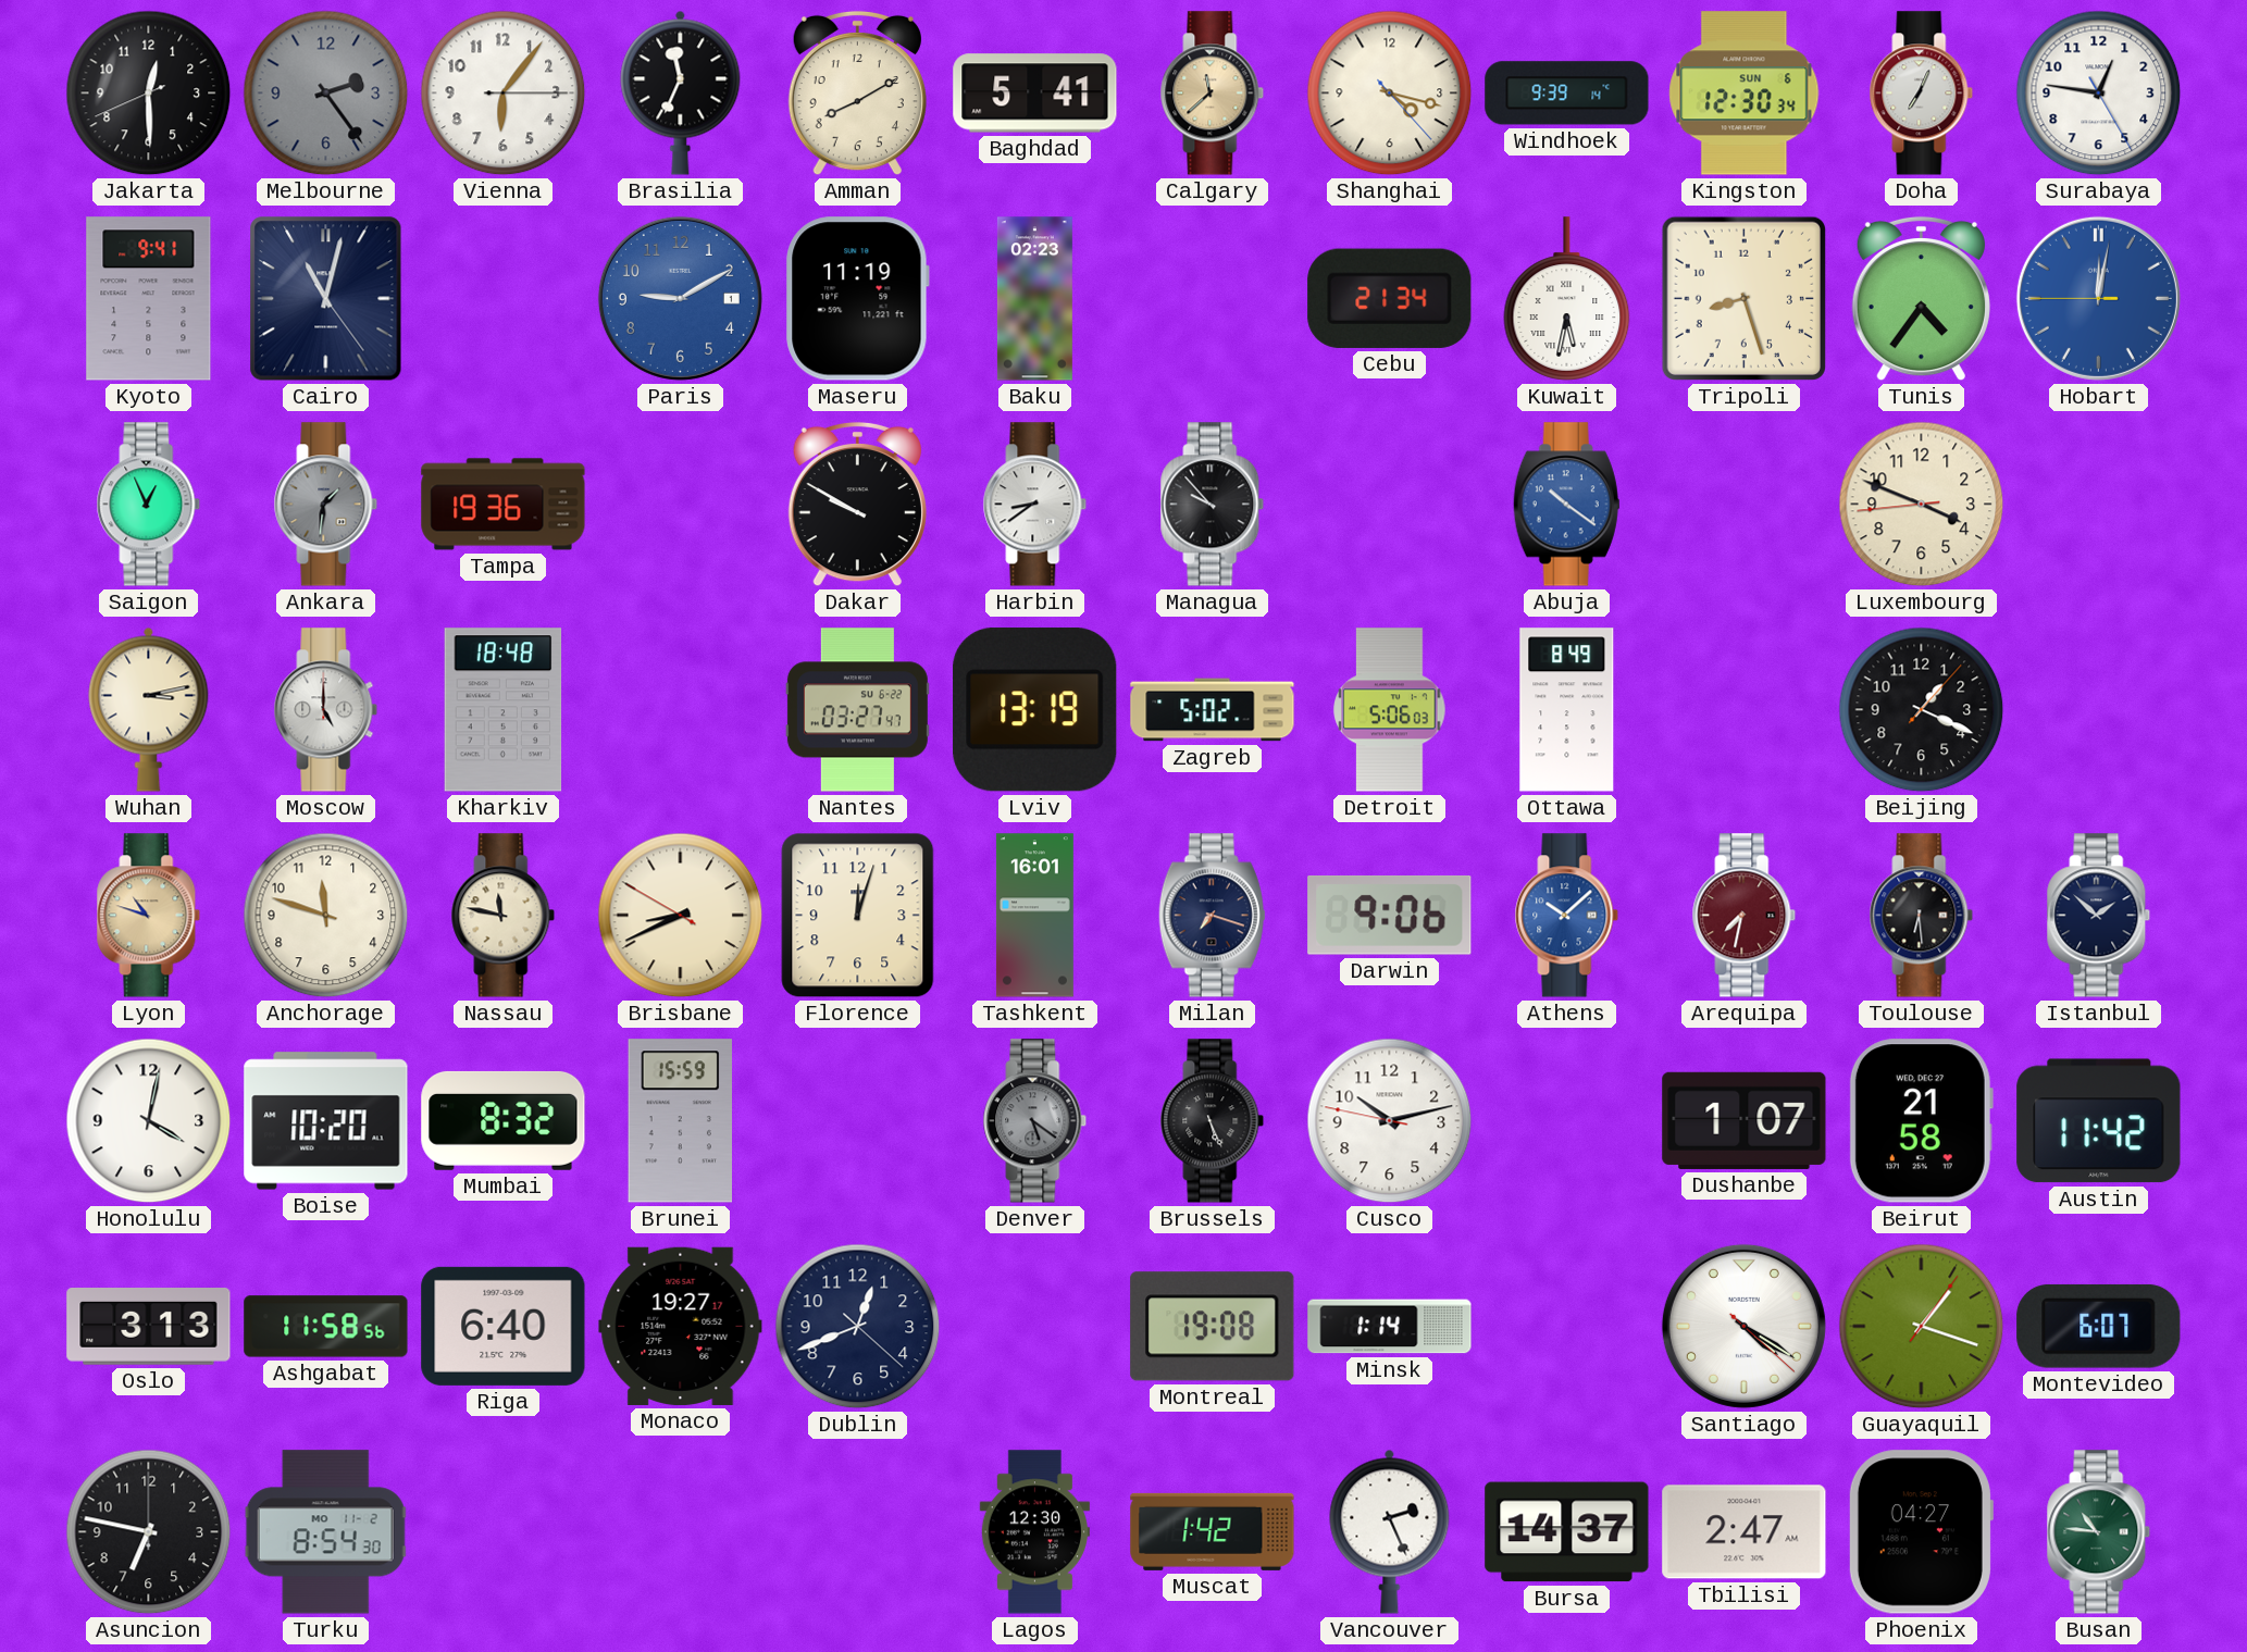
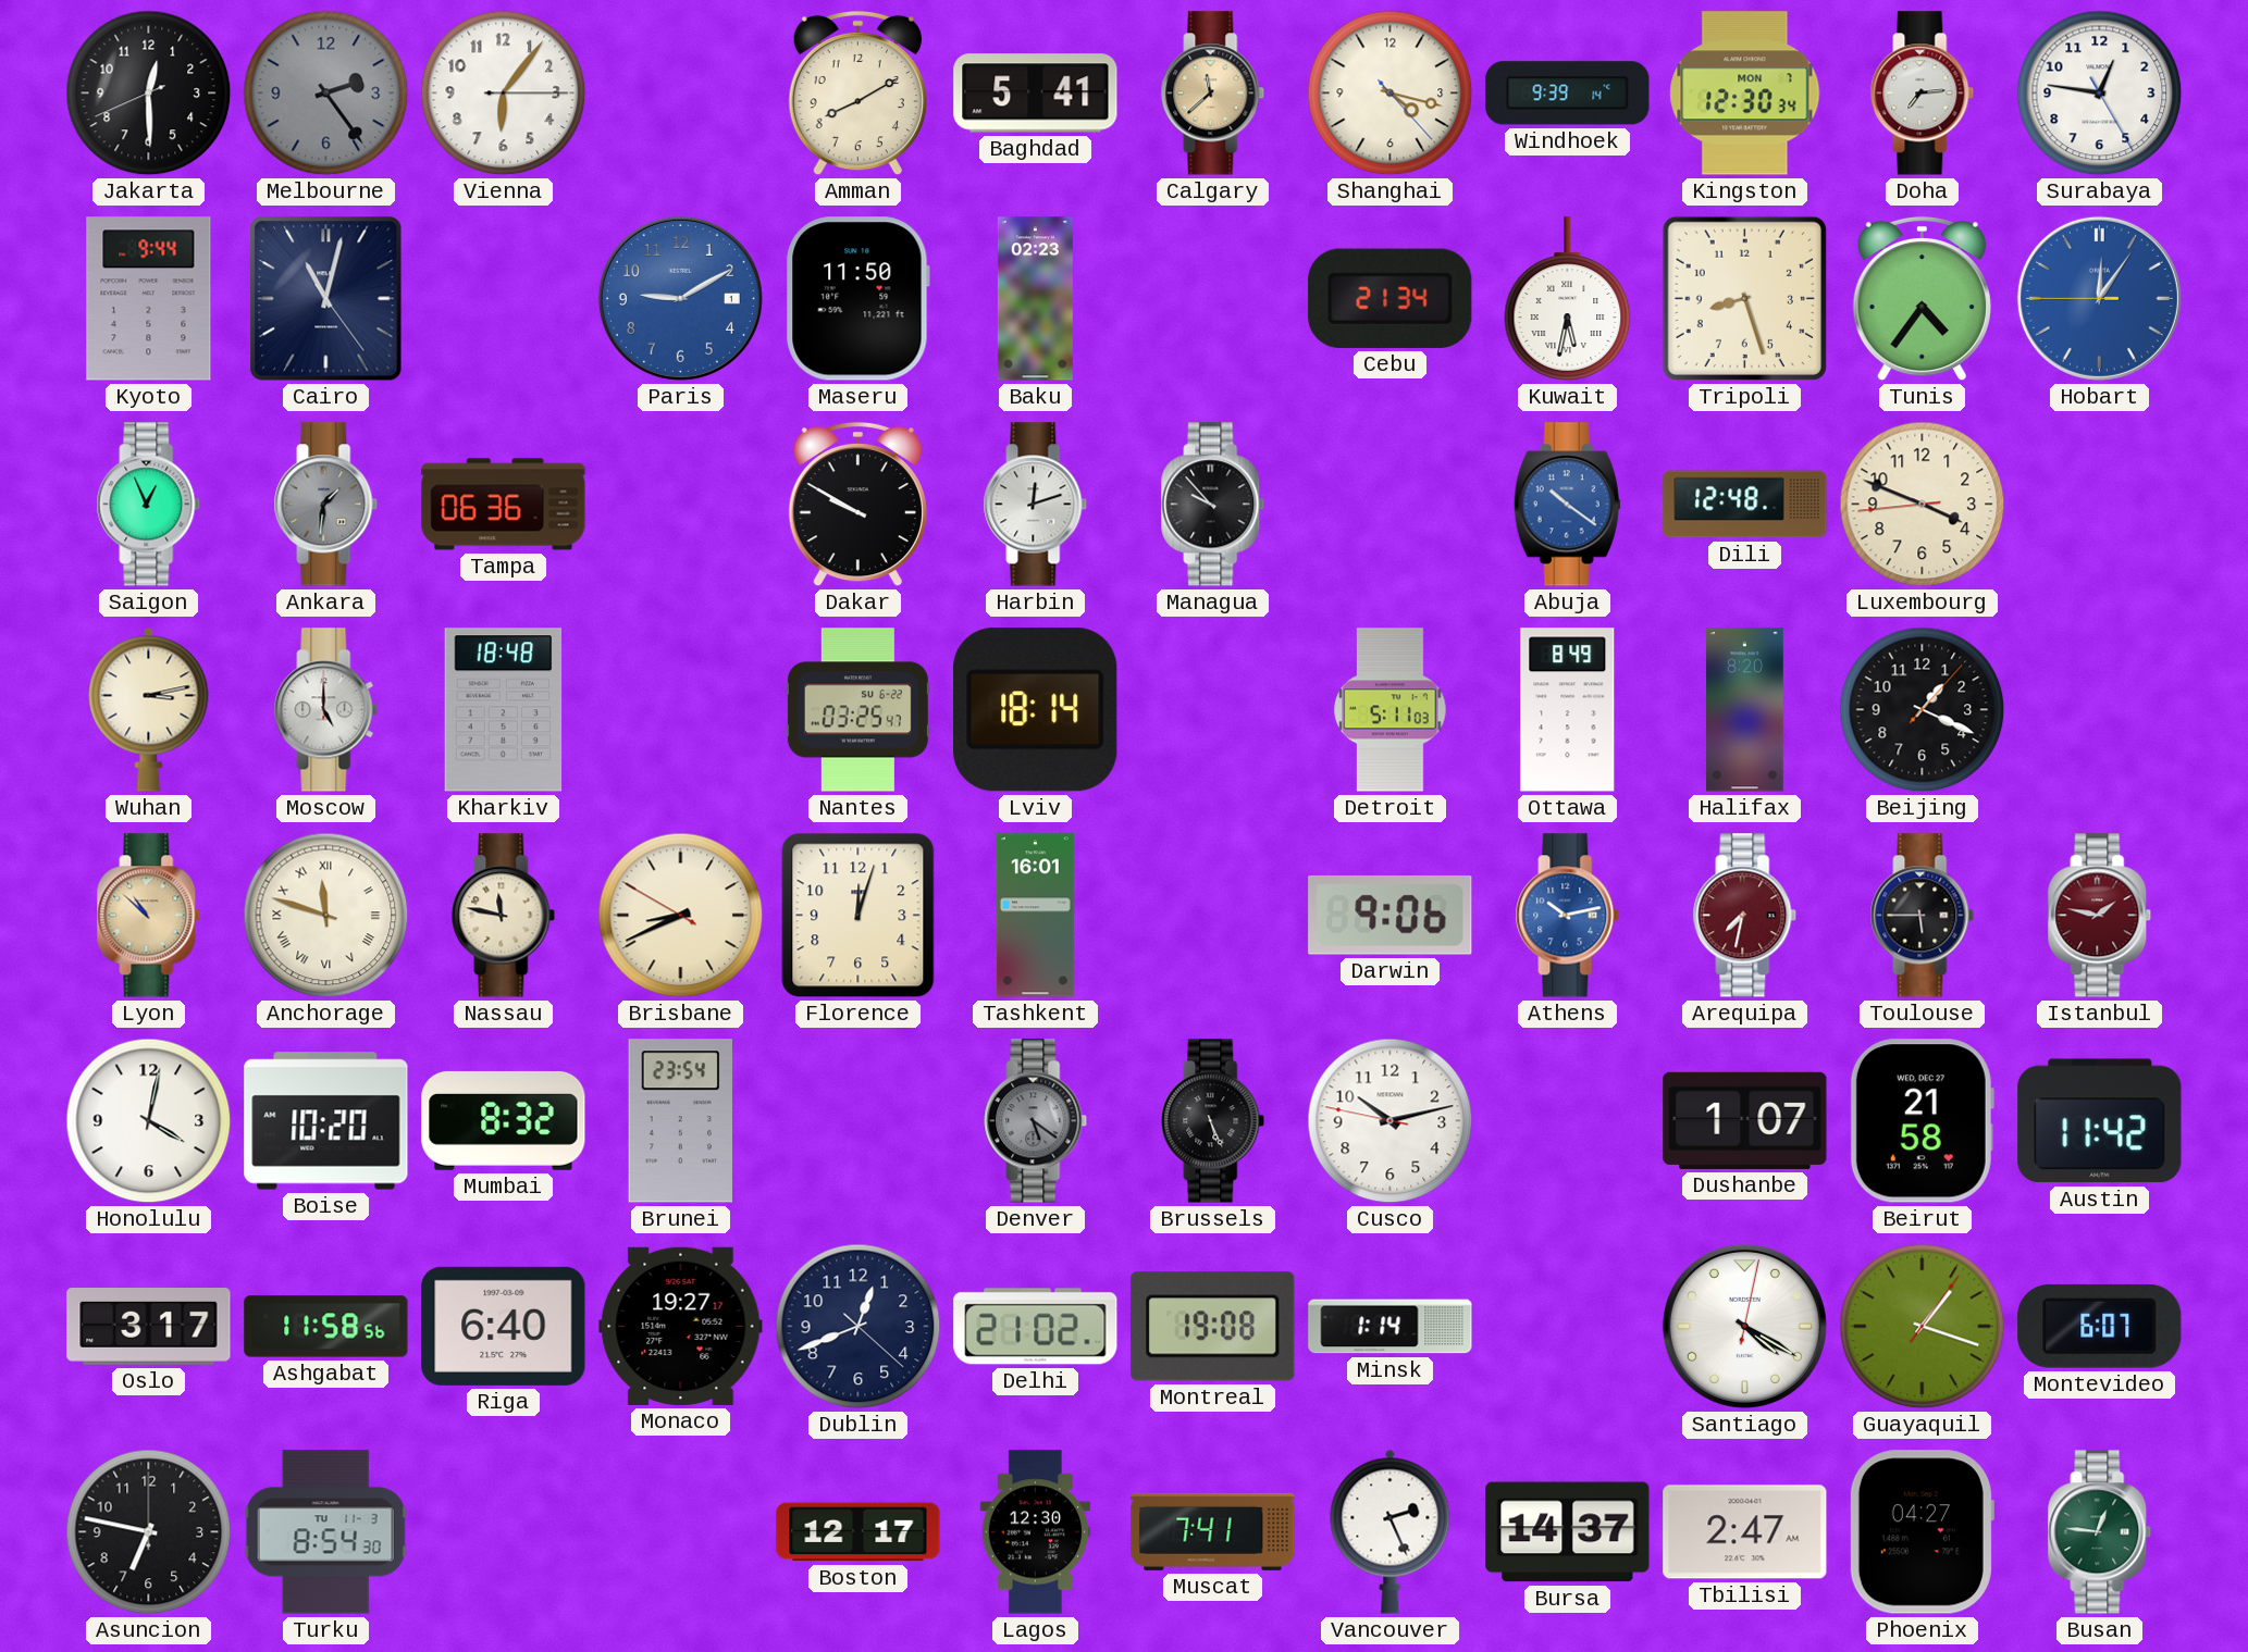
Brasilia: 11:34 -> none
Kingston date: SUN 6 -> MON 7
Doha: 7:04 -> 7:14
Kyoto: 9:41 -> 9:44
Maseru: 11:19 -> 11:50
Hobart: 12:01 -> 12:05
Tampa: 19:36 -> 06:36
Harbin: 8:39 -> 12:12
Dili: none -> 12:48
Nantes: 03:27 -> 03:25
Lviv: 13:19 -> 18:14
Zagreb: 5:02 -> none
Detroit: 5:06 -> 5:11
Halifax: none -> 8:20
Lyon: 10:48 -> 10:52
Anchorage numerals: Arabic -> Roman
Milan: 7:18 -> none
Athens: 10:08 -> 10:13
Toulouse: 6:29 -> 5:45
Istanbul: 1:52 -> 1:47
Istanbul dial: navy -> burgundy
Brunei: 15:59 -> 23:54
Oslo: 3:13 -> 3:17
Delhi: none -> 21:02
Santiago: 4:20:22 -> 4:20:02
Turku date: MO 11-2 -> TU 11-3
Boston: none -> 12:17
Muscat: 1:42 -> 7:41
Busan: 10:46 -> 12:46
